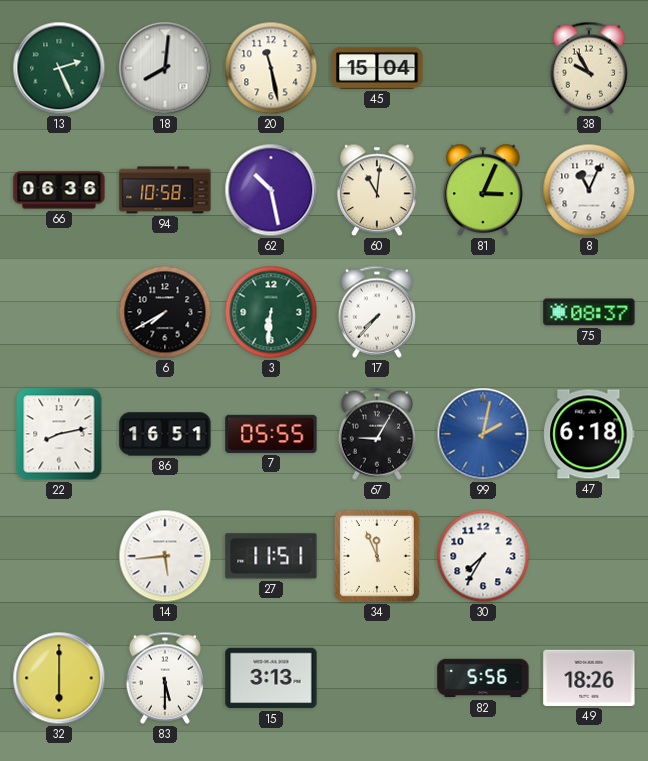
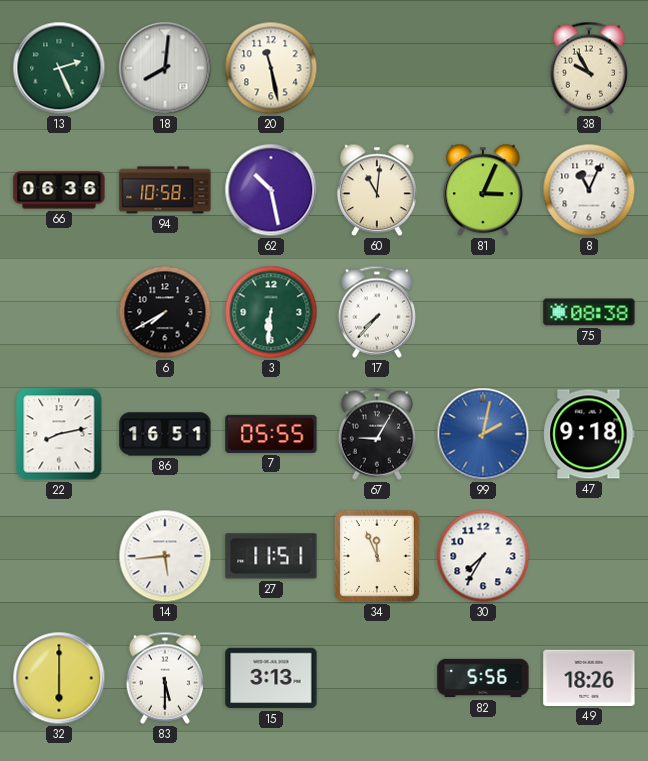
45: 15:04 -> none
75: 08:37 -> 08:38
47: 6:18 -> 9:18
